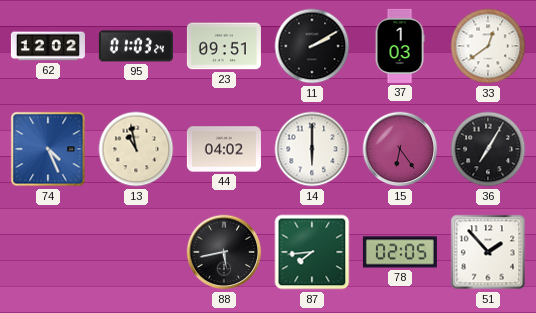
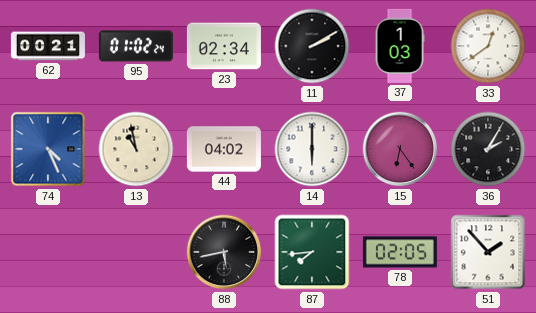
62: 12:02 -> 00:21
95: 01:03 -> 01:02
23: 09:51 -> 02:34
36: 7:05 -> 2:05
